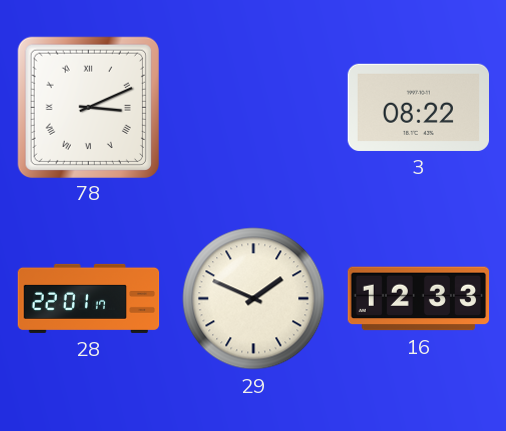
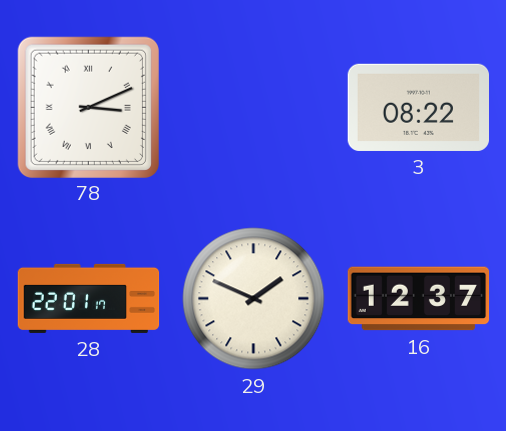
16: 12:33 -> 12:37
